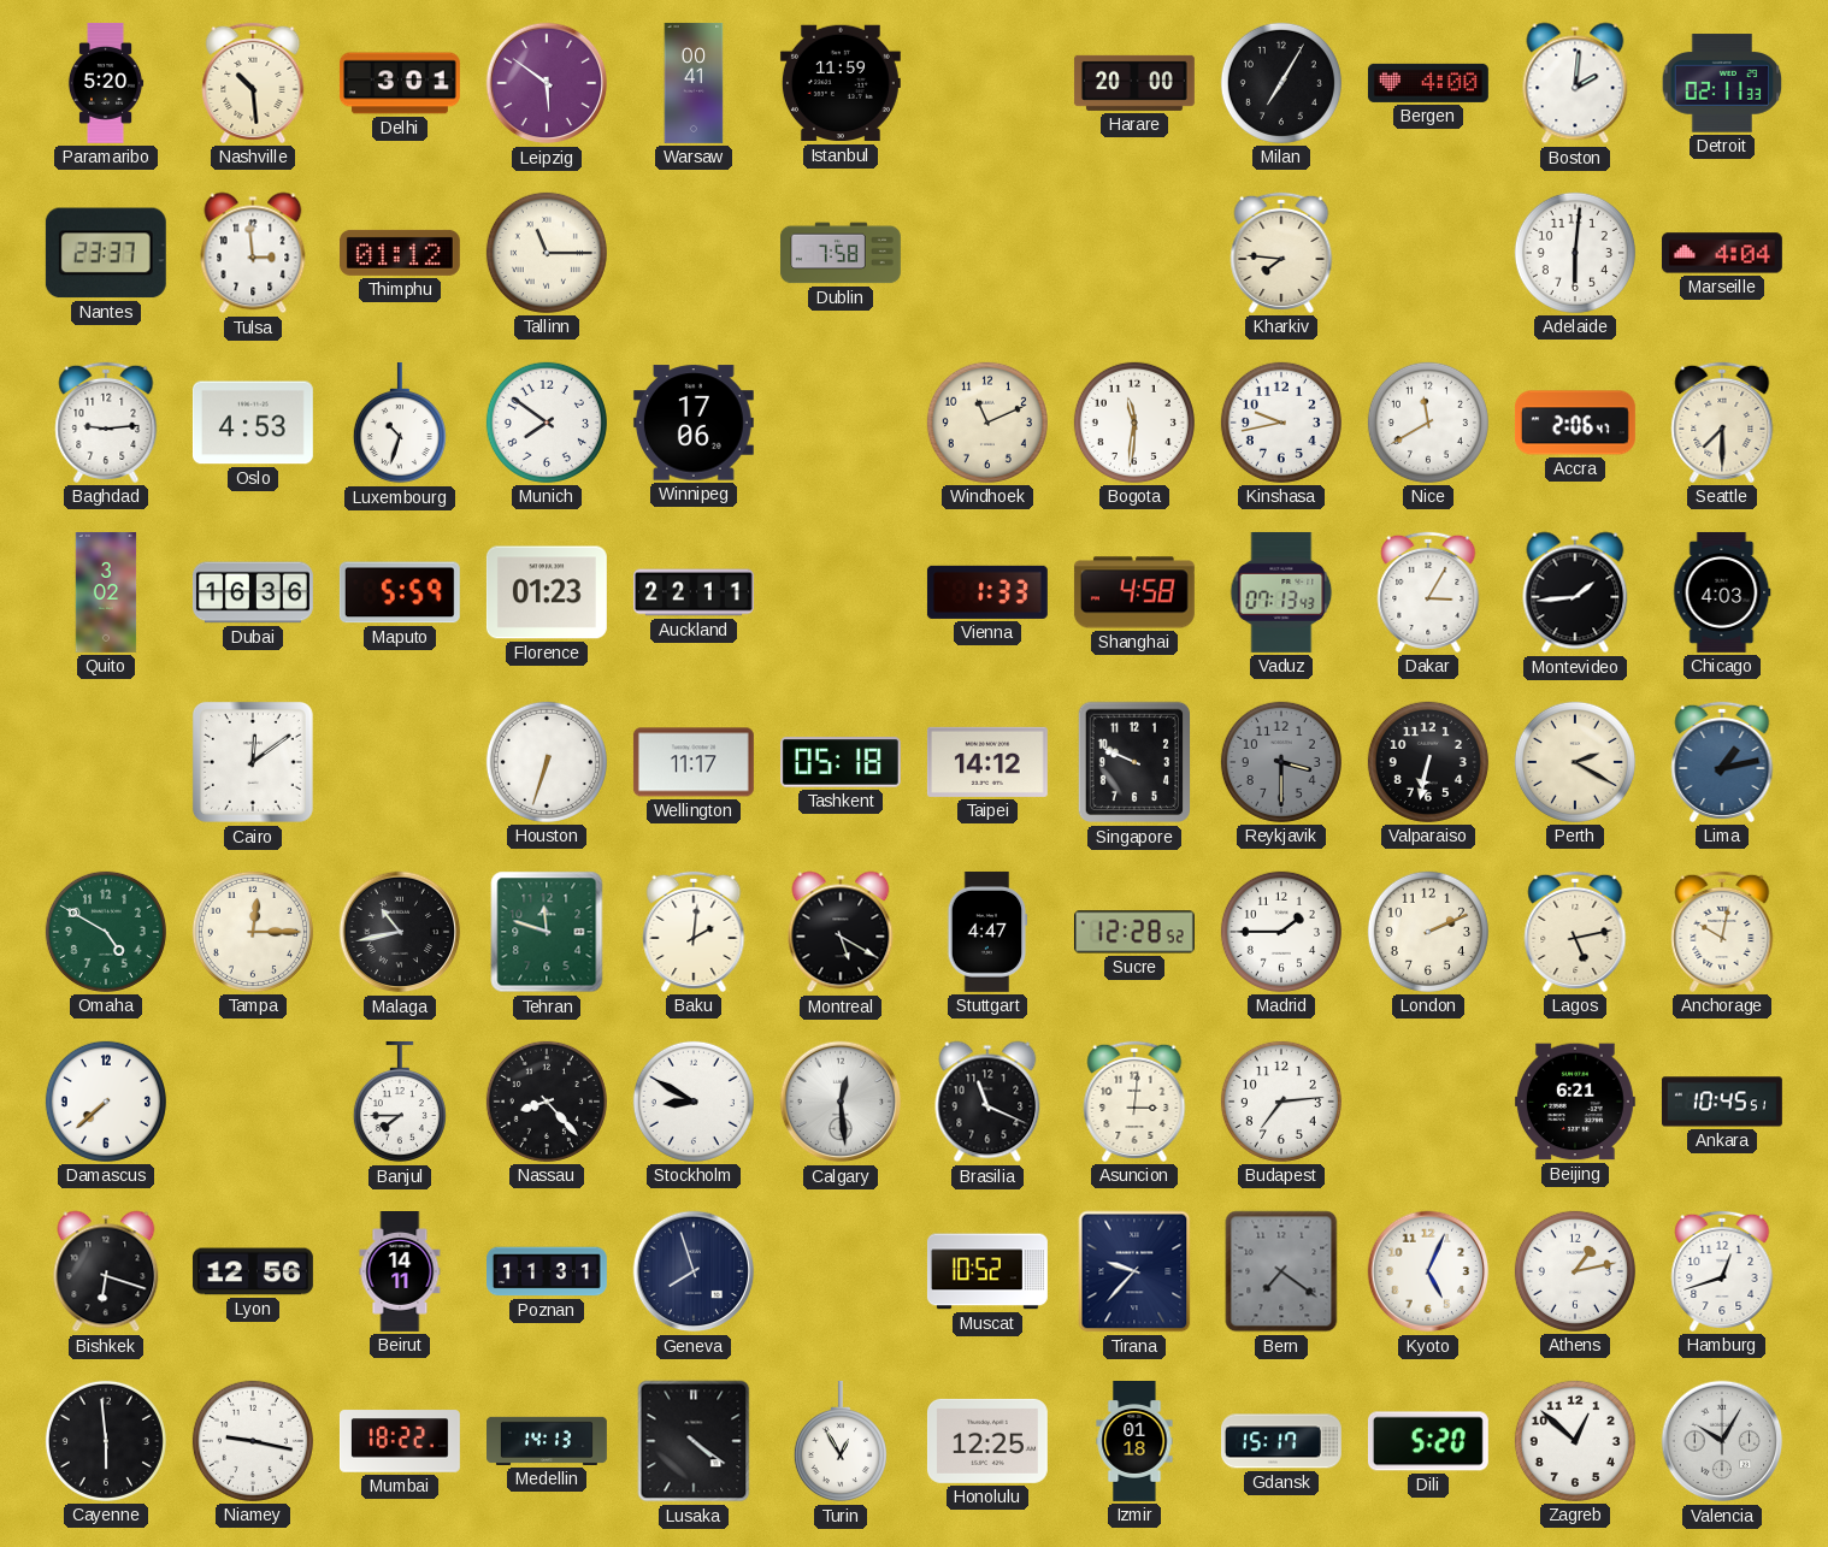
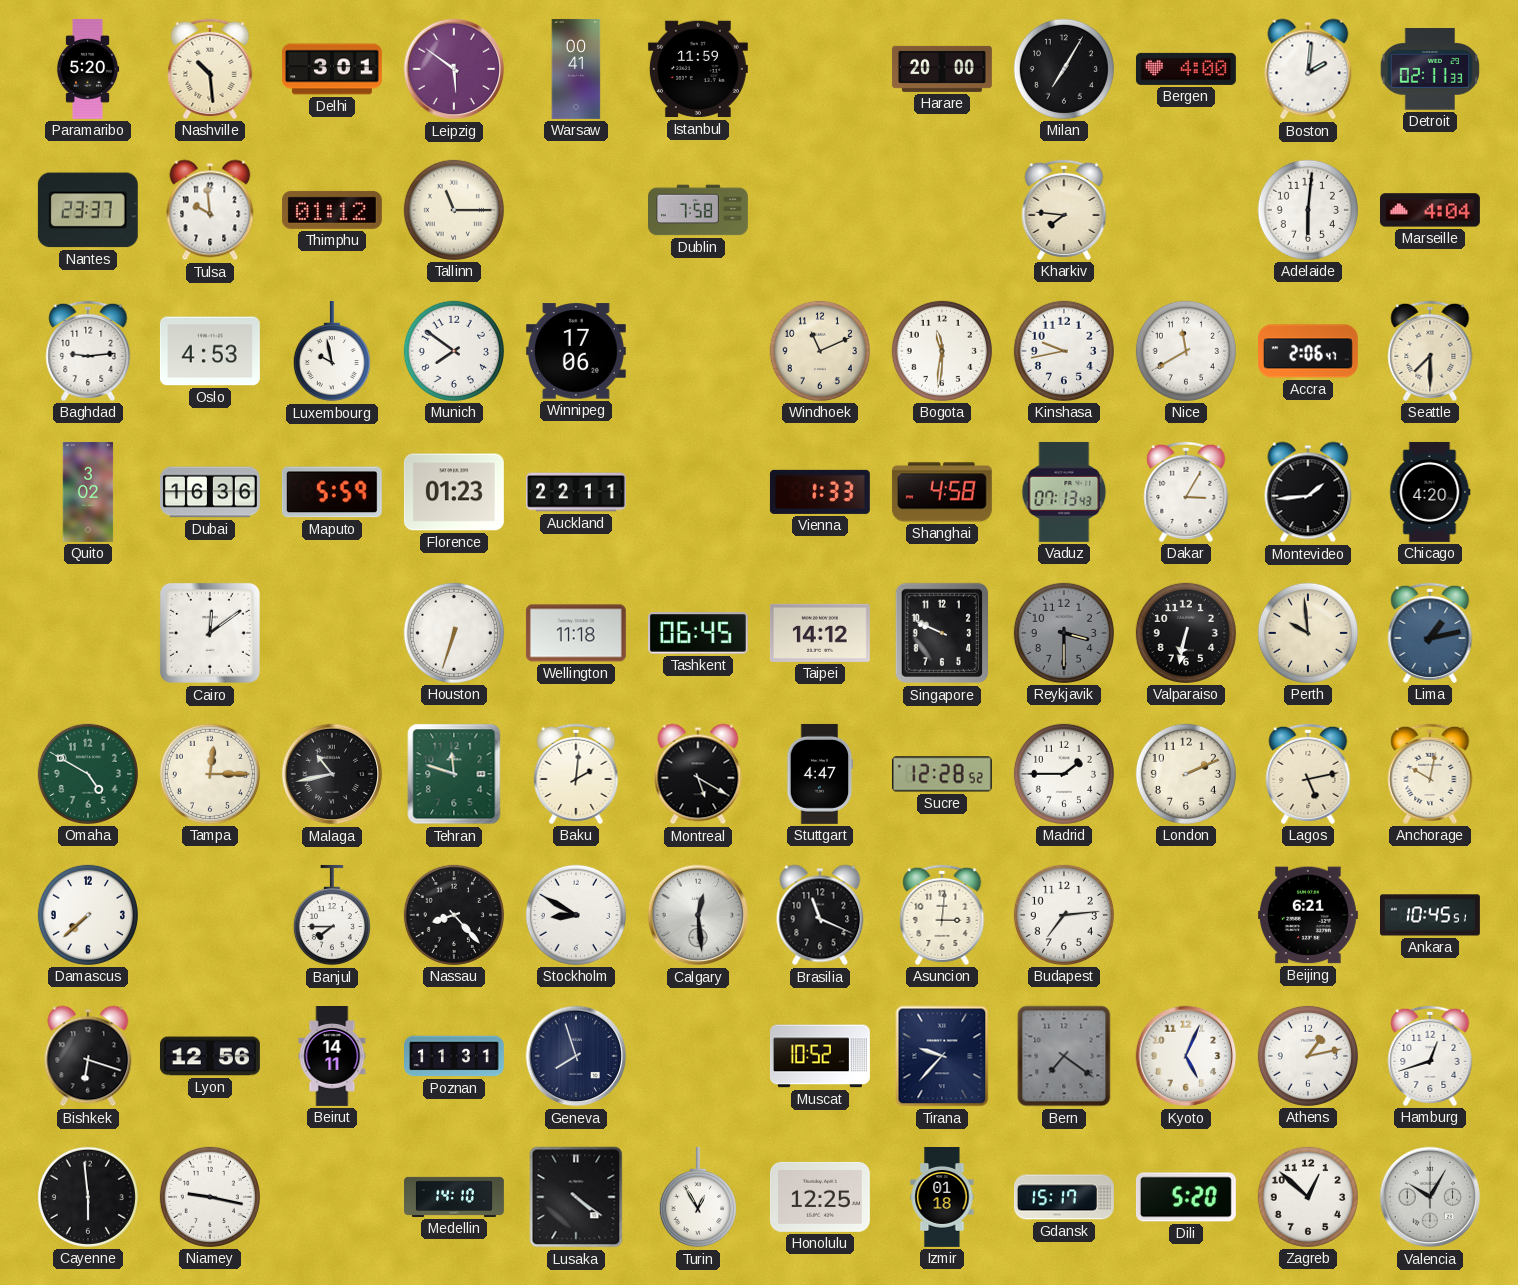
Tulsa: 2:59 -> 9:59
Luxembourg: 10:33 -> 9:58
Chicago: 4:03 -> 4:20
Wellington: 11:17 -> 11:18
Tashkent: 05:18 -> 06:45
Perth: 2:20 -> 9:59
Mumbai: 18:22 -> none
Medellin: 14:13 -> 14:10
